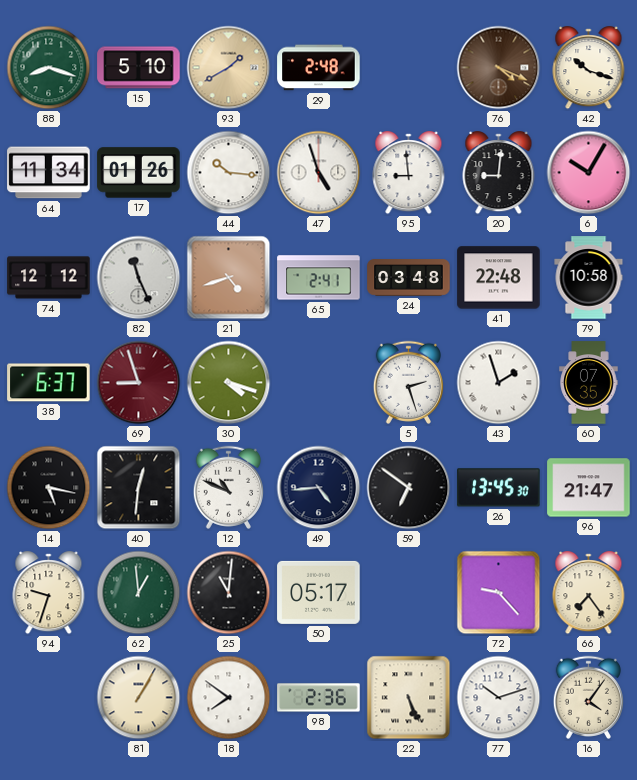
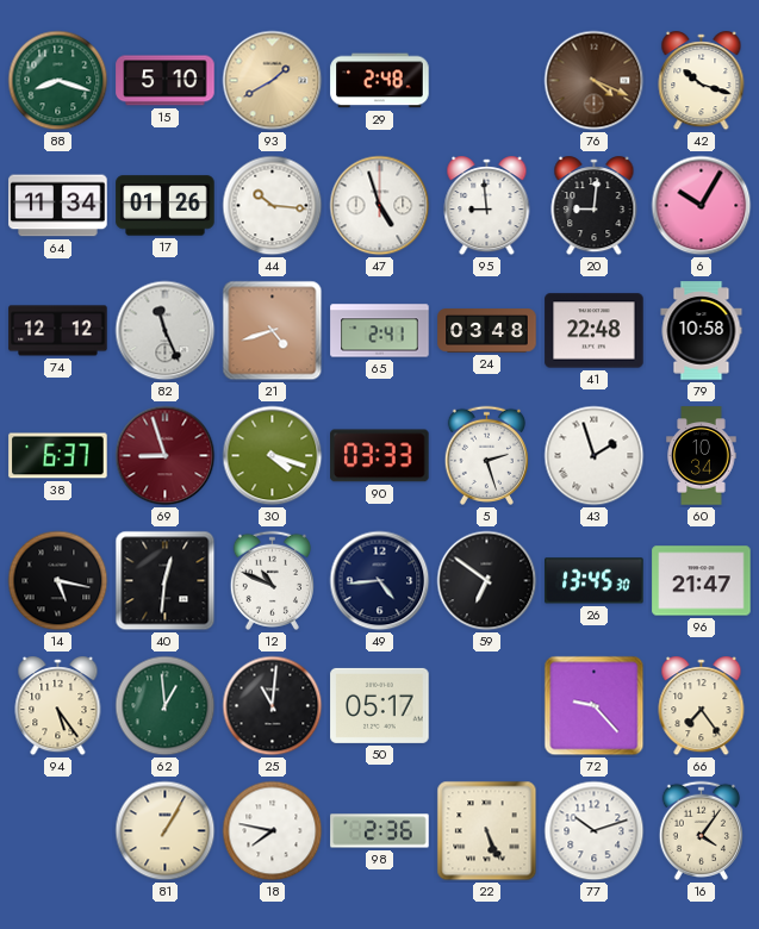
90: none -> 03:33
60: 07:35 -> 10:34
94: 9:33 -> 5:24
18: 7:51 -> 7:47
